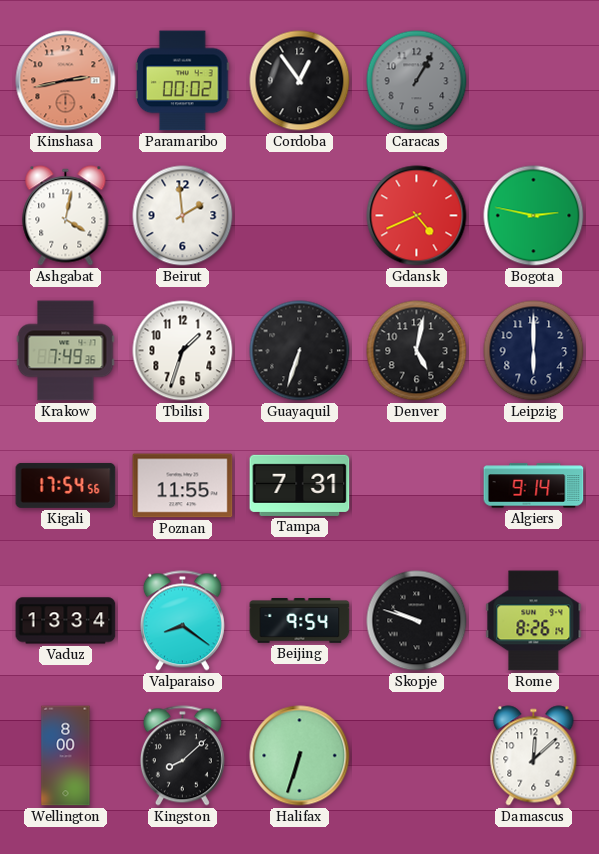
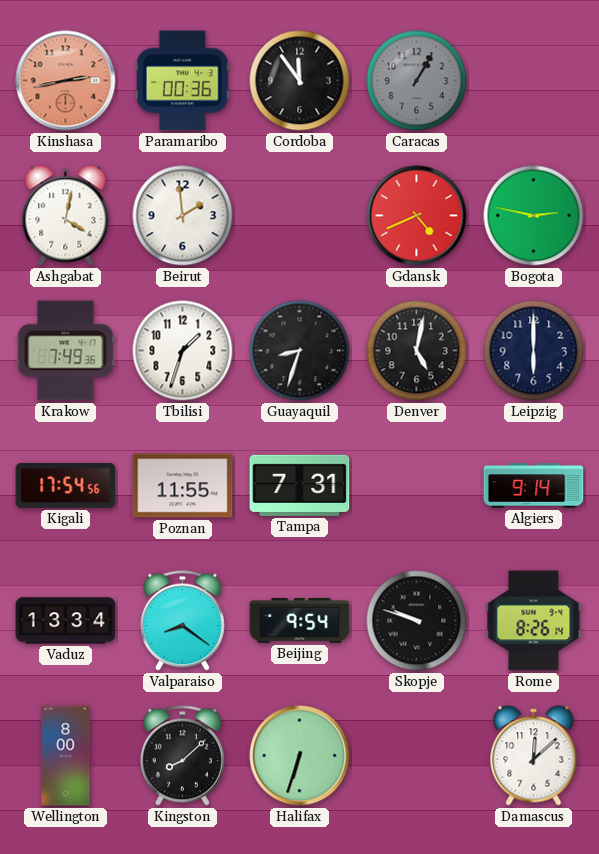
Paramaribo: 00:02 -> 00:36
Cordoba: 12:54 -> 11:54
Guayaquil: 6:33 -> 8:33
